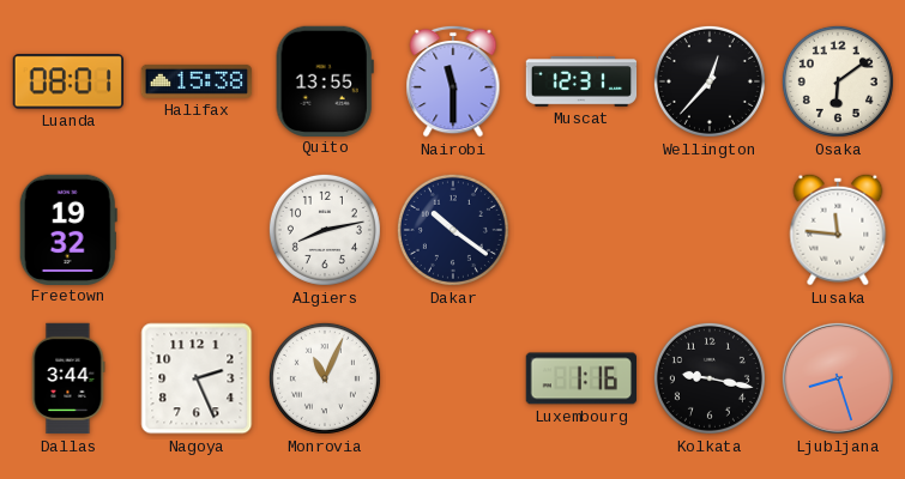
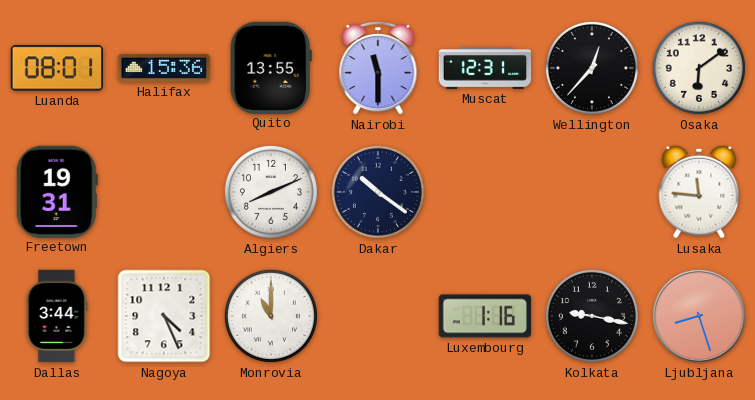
Halifax: 15:38 -> 15:36
Freetown: 19:32 -> 19:31
Algiers: 8:13 -> 8:11
Nagoya: 2:26 -> 4:26
Monrovia: 11:04 -> 11:00
